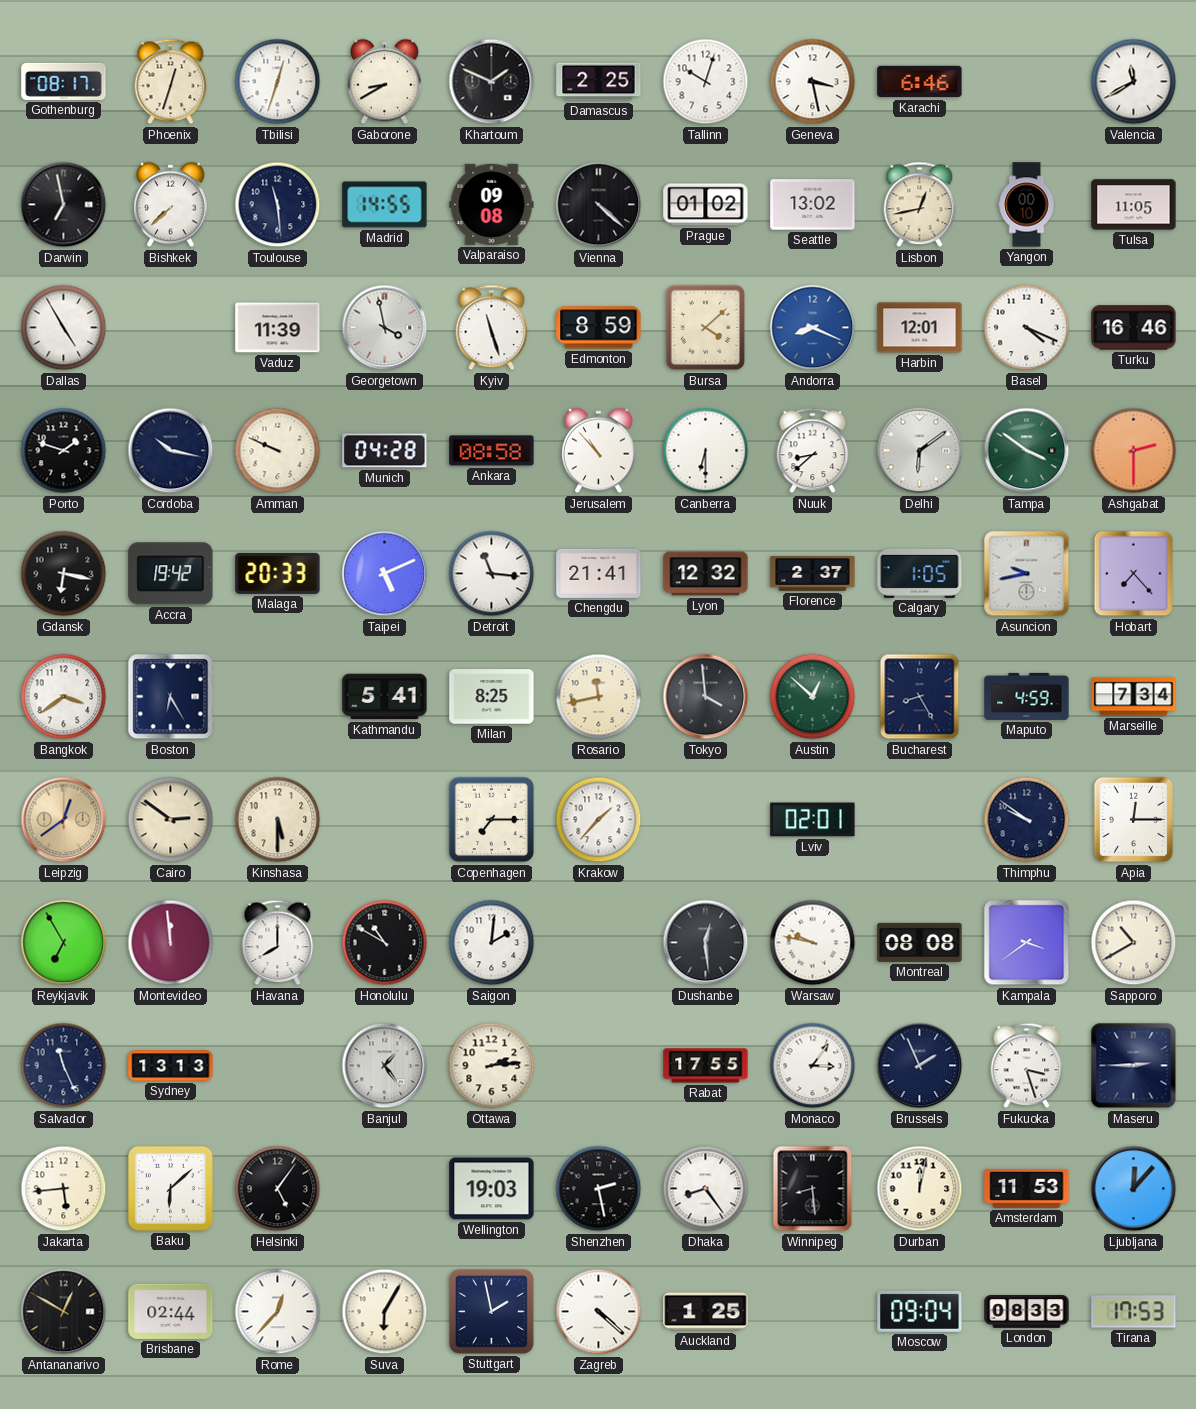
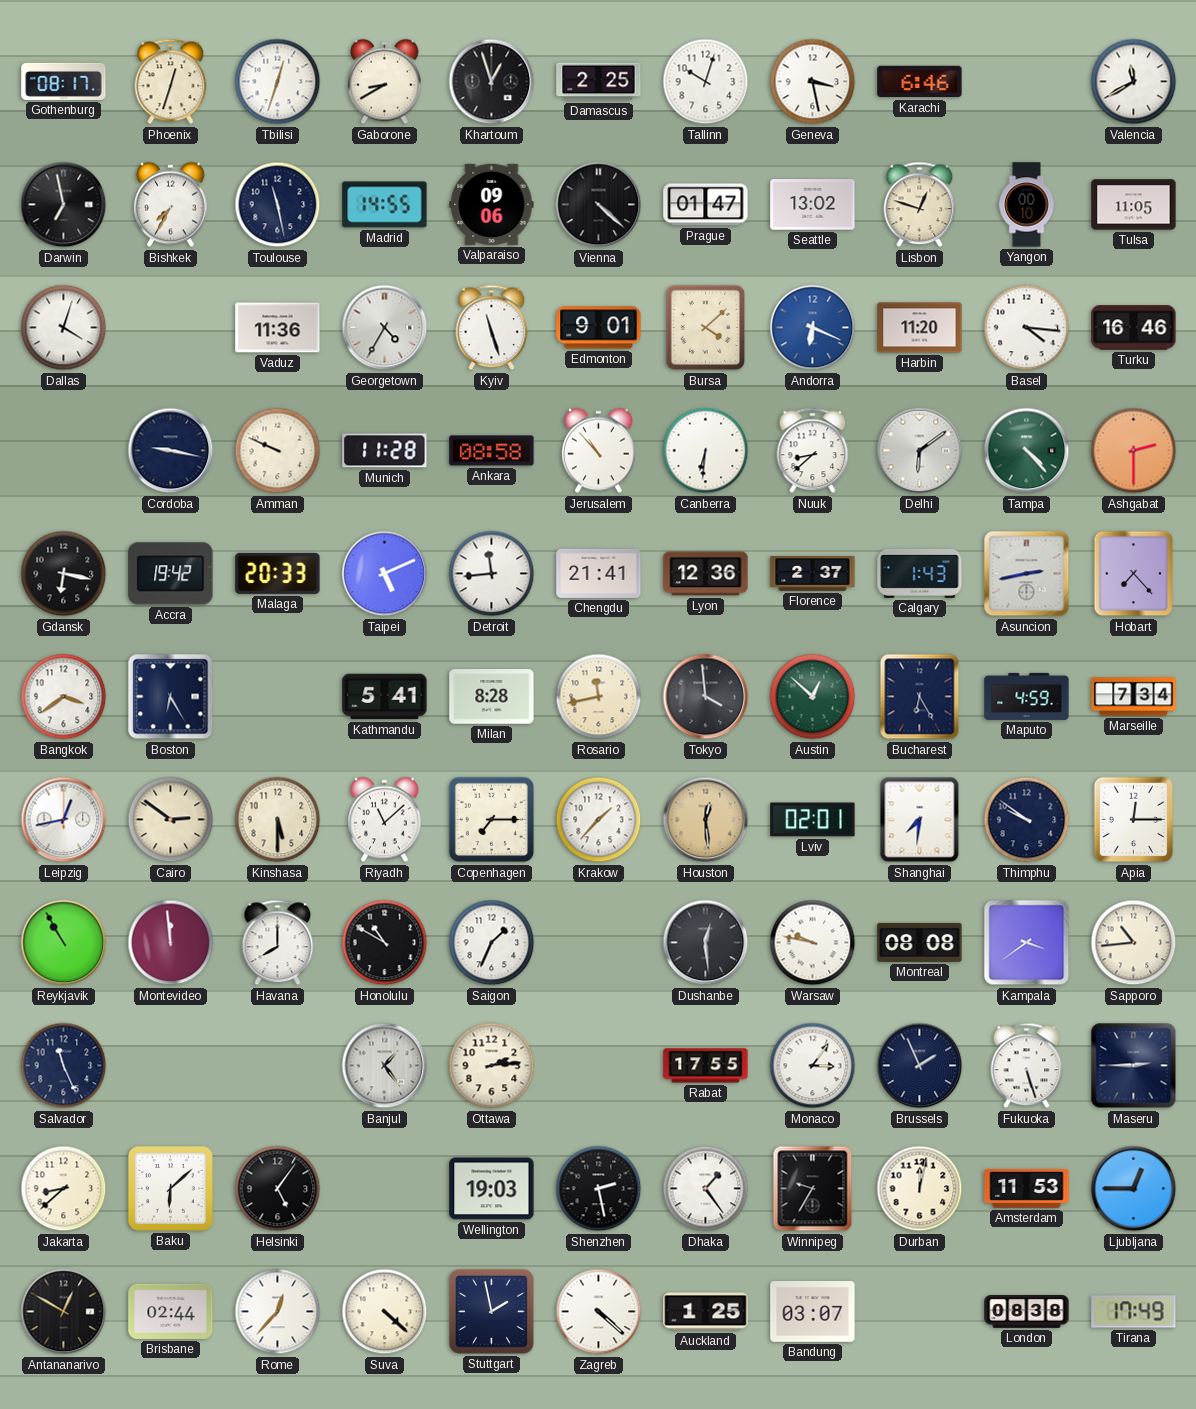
Khartoum: 1:49 -> 12:57
Bishkek: 7:38 -> 7:35
Toulouse: 11:29 -> 11:28
Valparaiso: 09:08 -> 09:06
Prague: 01:02 -> 01:47
Lisbon: 12:43 -> 12:48
Dallas: 4:55 -> 4:03
Vaduz: 11:39 -> 11:36
Georgetown: 3:58 -> 4:35
Edmonton: 8:59 -> 9:01
Andorra: 8:19 -> 6:19
Harbin: 12:01 -> 11:20
Basel: 4:19 -> 4:16
Porto: 1:48 -> none
Cordoba: 10:17 -> 9:17
Munich: 04:28 -> 11:28
Canberra: 6:30 -> 6:31
Tampa: 3:51 -> 4:23
Detroit: 11:16 -> 11:44
Lyon: 12:32 -> 12:36
Calgary: 1:05 -> 1:43
Asuncion: 9:43 -> 2:43
Milan: 8:25 -> 8:28
Bucharest: 8:25 -> 6:25
Leipzig: 12:39 -> 12:43
Leipzig dial: champagne -> white
Riyadh: none -> 11:08
Houston: none -> 12:29
Shanghai: none -> 7:31
Reykjavik: 6:55 -> 10:55
Saigon: 2:01 -> 1:34
Sapporo: 10:40 -> 10:44
Sydney: 13:13 -> none
Fukuoka: 3:27 -> 5:27
Jakarta: 5:44 -> 8:38
Dhaka: 8:24 -> 1:24
Winnipeg: 8:29 -> 9:35
Ljubljana: 12:07 -> 12:45
Suva: 6:05 -> 4:22
Bandung: none -> 03:07
Moscow: 09:04 -> none
London: 08:33 -> 08:38
Tirana: 17:53 -> 17:49
